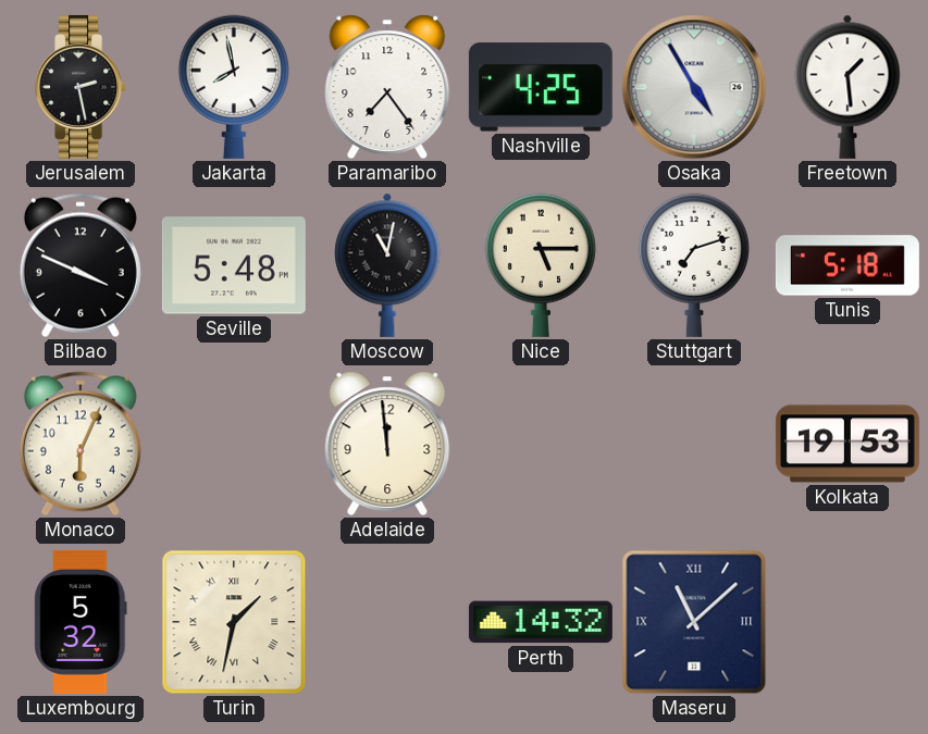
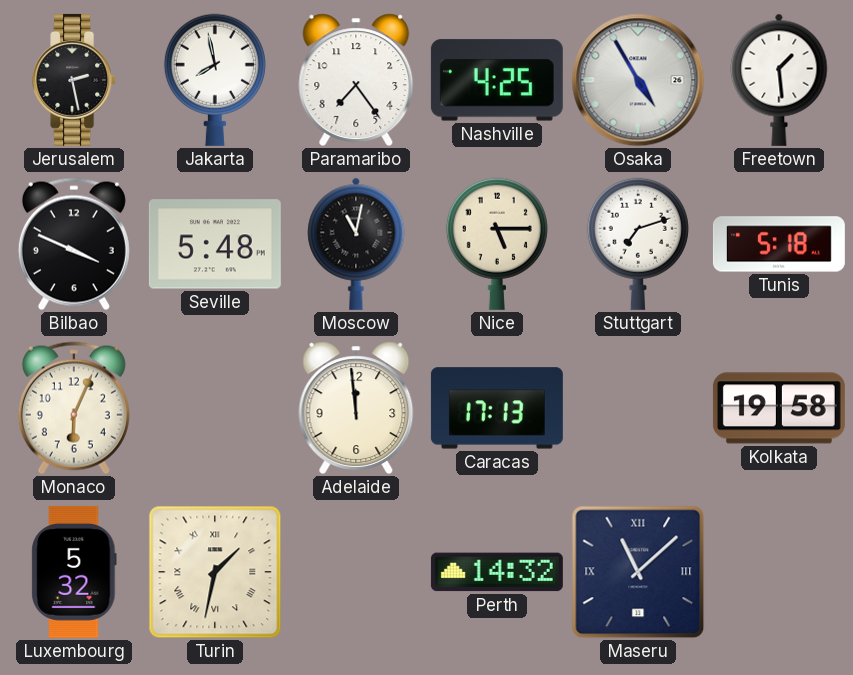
Caracas: none -> 17:13
Kolkata: 19:53 -> 19:58
